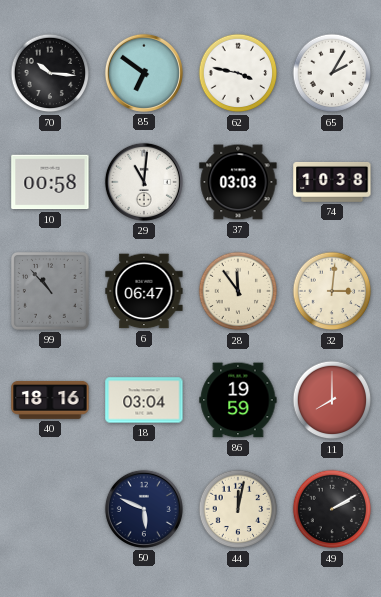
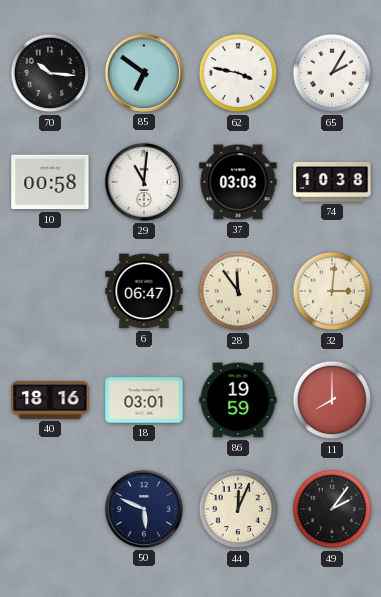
99: 10:53 -> none
18: 03:04 -> 03:01
44: 12:02 -> 12:04
49: 2:10 -> 2:06
